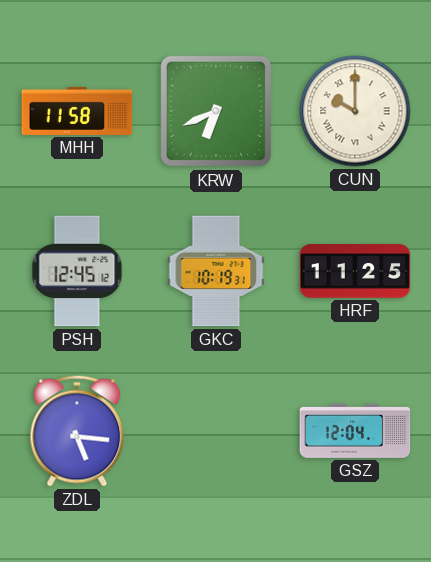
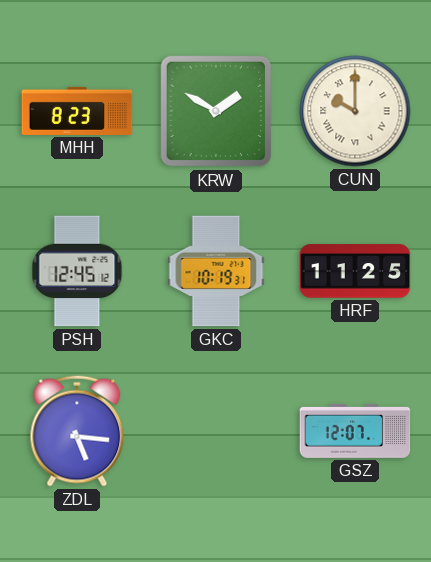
MHH: 11:58 -> 8:23
KRW: 6:41 -> 1:50
GSZ: 12:04 -> 12:07
